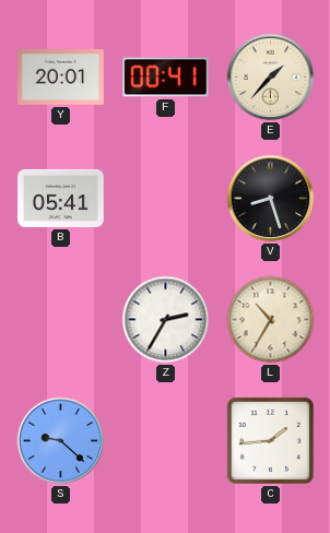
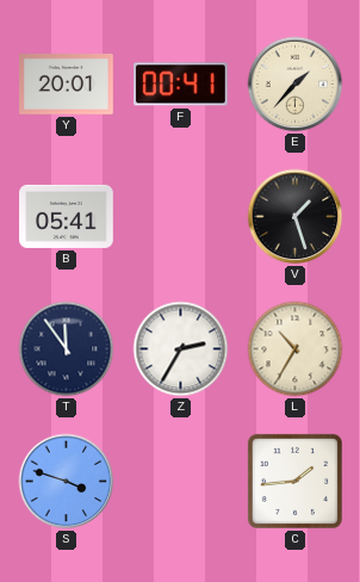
V: 8:27 -> 1:27
T: none -> 11:54
S: 9:22 -> 3:48
